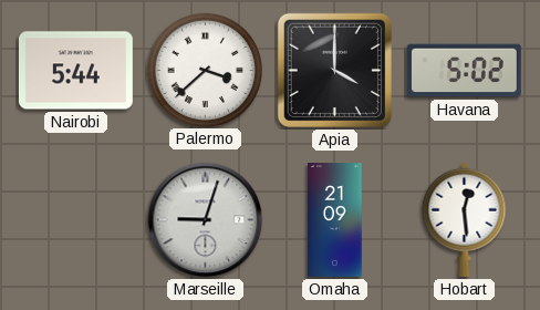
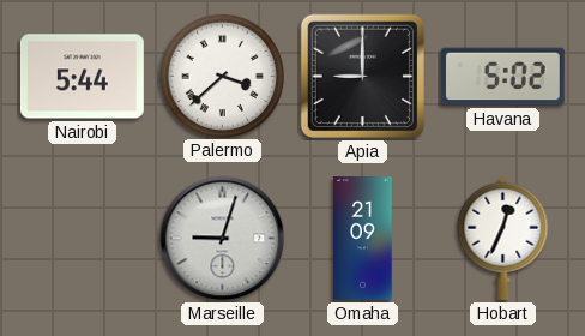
Apia: 4:00 -> 9:00
Hobart: 12:29 -> 12:34
